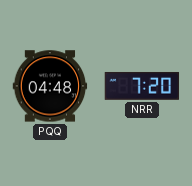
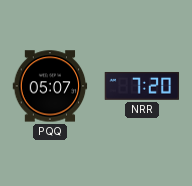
PQQ: 04:48 -> 05:07
